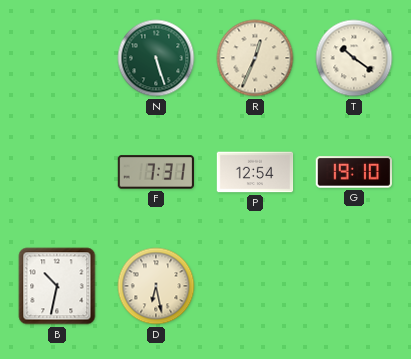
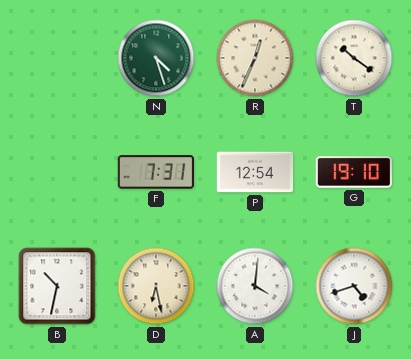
N: 5:27 -> 4:27
A: none -> 4:01
J: none -> 4:42
